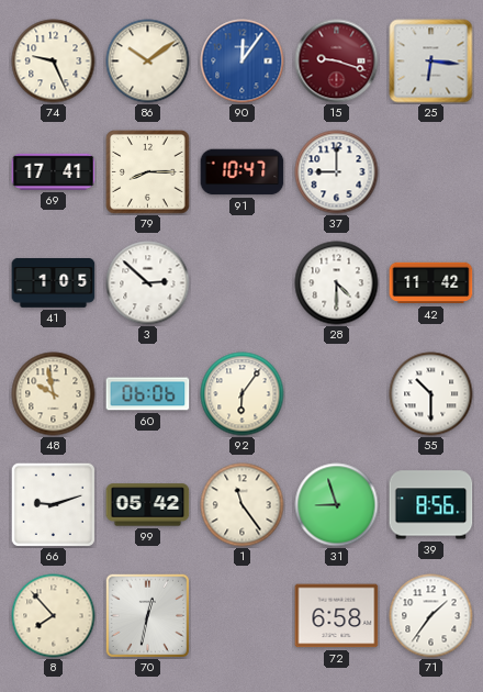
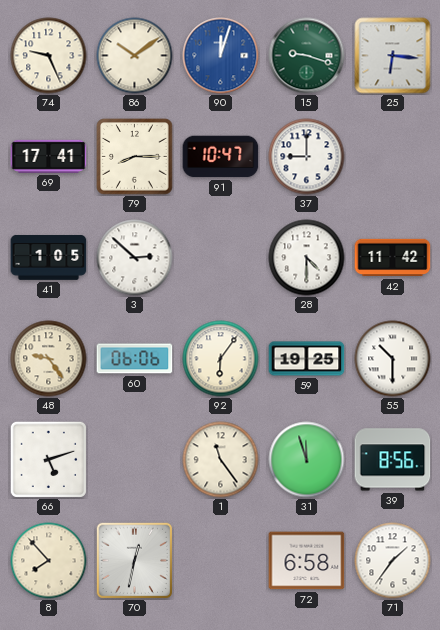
90: 12:06 -> 12:03
15 dial: burgundy -> green
48: 9:58 -> 9:24
59: none -> 19:25
66: 9:12 -> 5:12
99: 05:42 -> none
31: 8:57 -> 11:57
